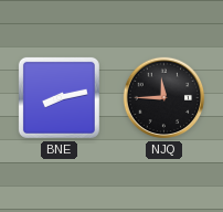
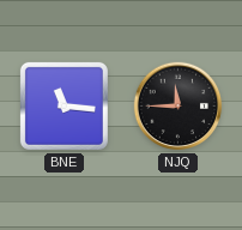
BNE: 8:13 -> 11:16
